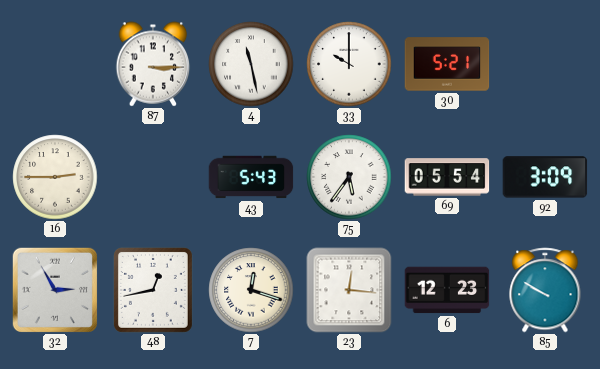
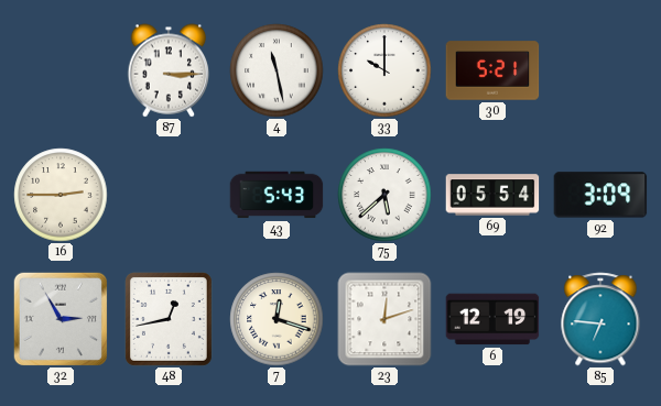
75: 5:36 -> 5:38
23: 12:16 -> 12:12
6: 12:23 -> 12:19
85: 9:50 -> 6:46
